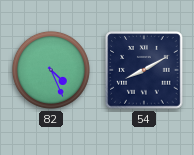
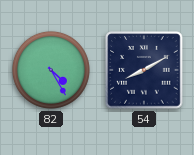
82: 4:26 -> 4:25
